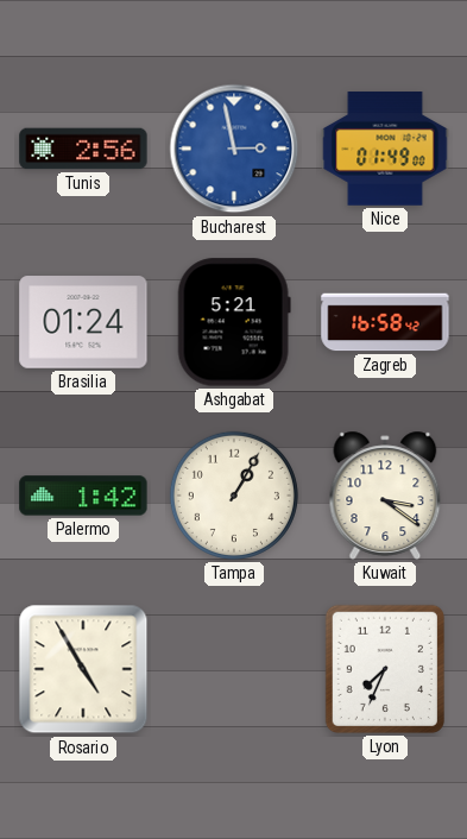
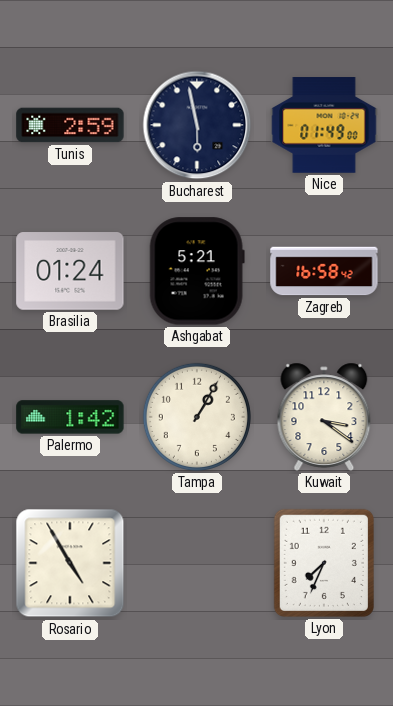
Tunis: 2:56 -> 2:59
Bucharest: 2:58 -> 5:58
Bucharest dial: blue -> navy
